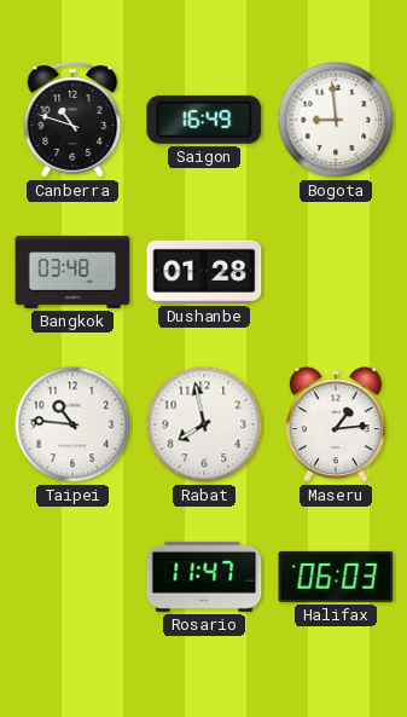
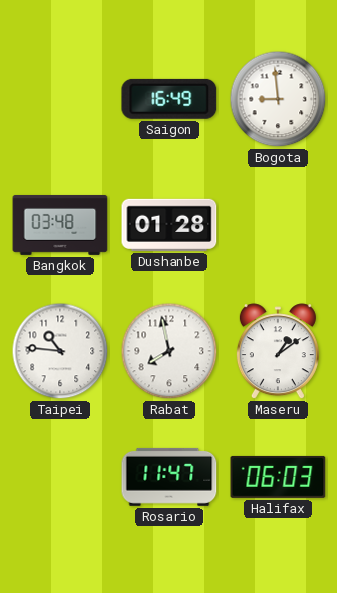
Canberra: 10:48 -> none
Maseru: 1:14 -> 1:09
